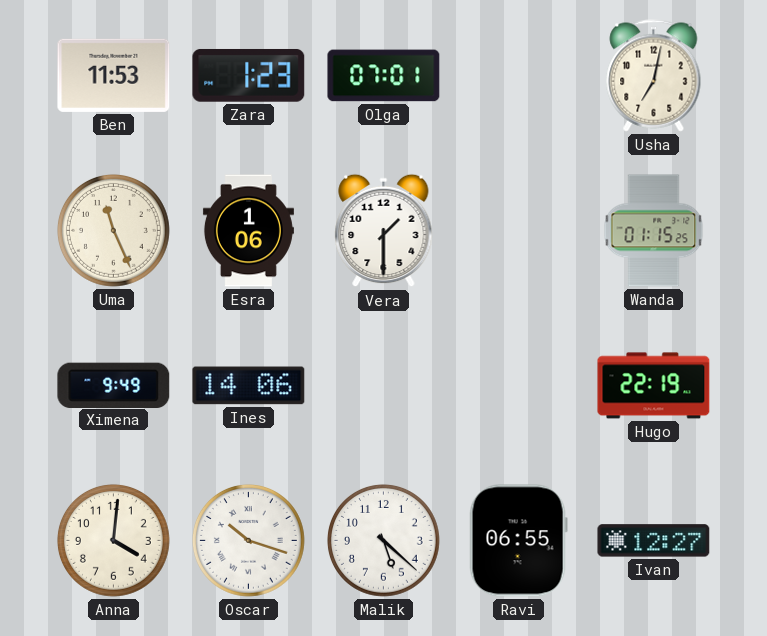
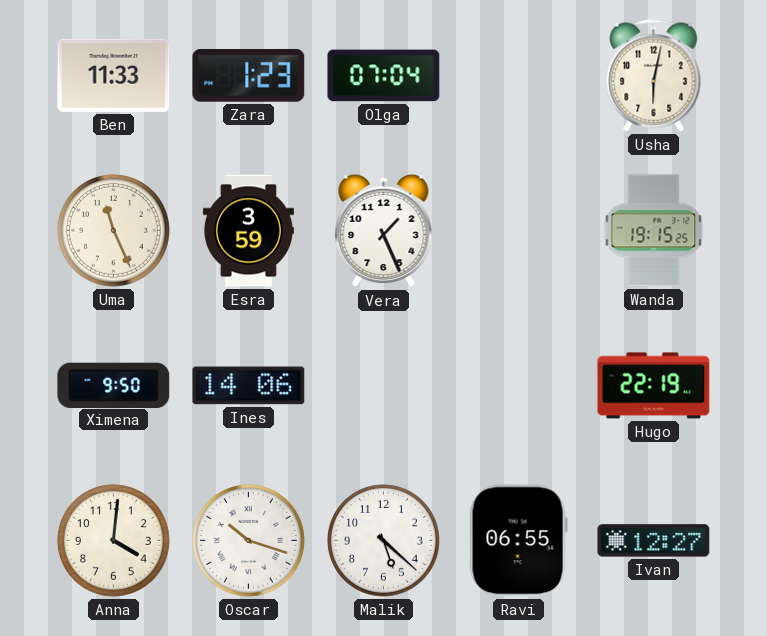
Ben: 11:53 -> 11:33
Olga: 07:01 -> 07:04
Usha: 7:02 -> 6:02
Esra: 1:06 -> 3:59
Vera: 1:30 -> 1:26
Wanda: 01:15 -> 19:15
Ximena: 9:49 -> 9:50
